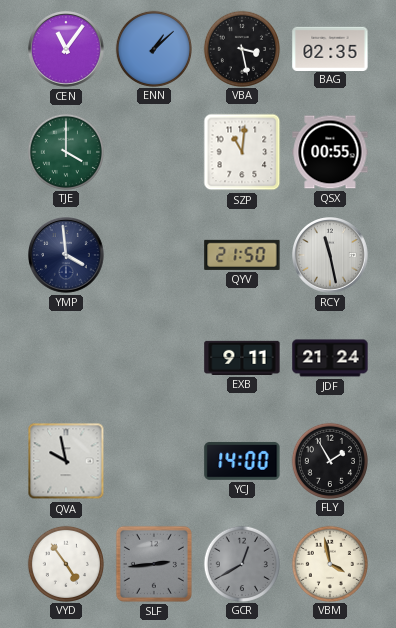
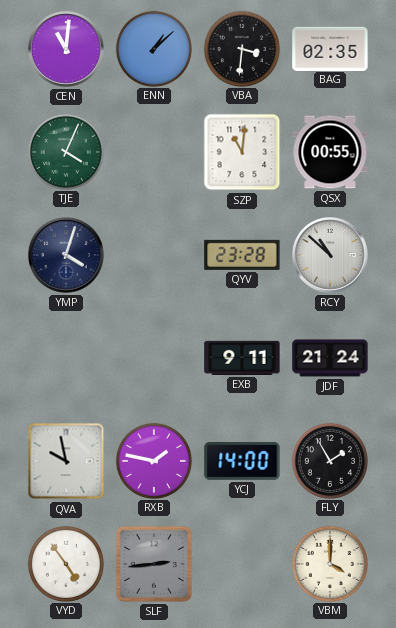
CEN: 11:06 -> 11:01
VBA: 3:28 -> 3:31
TJE: 4:00 -> 4:04
YMP: 3:59 -> 4:03
QYV: 21:50 -> 23:28
RCY: 11:28 -> 10:52
RXB: none -> 1:47
GCR: 12:40 -> none
VBM: 3:58 -> 4:00
